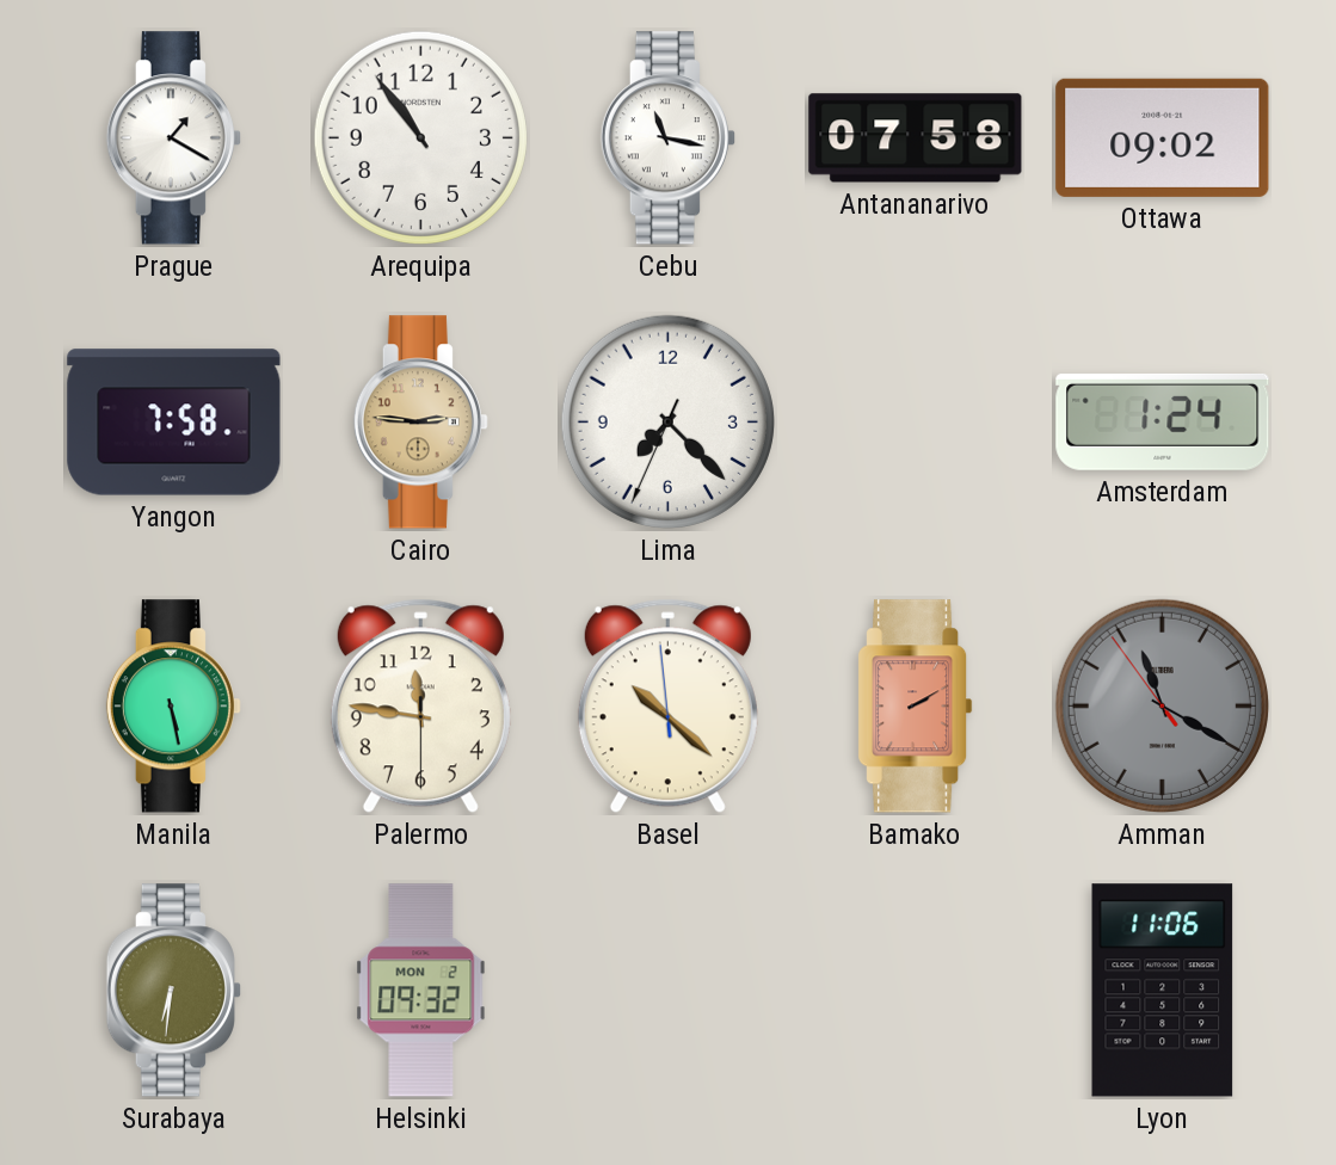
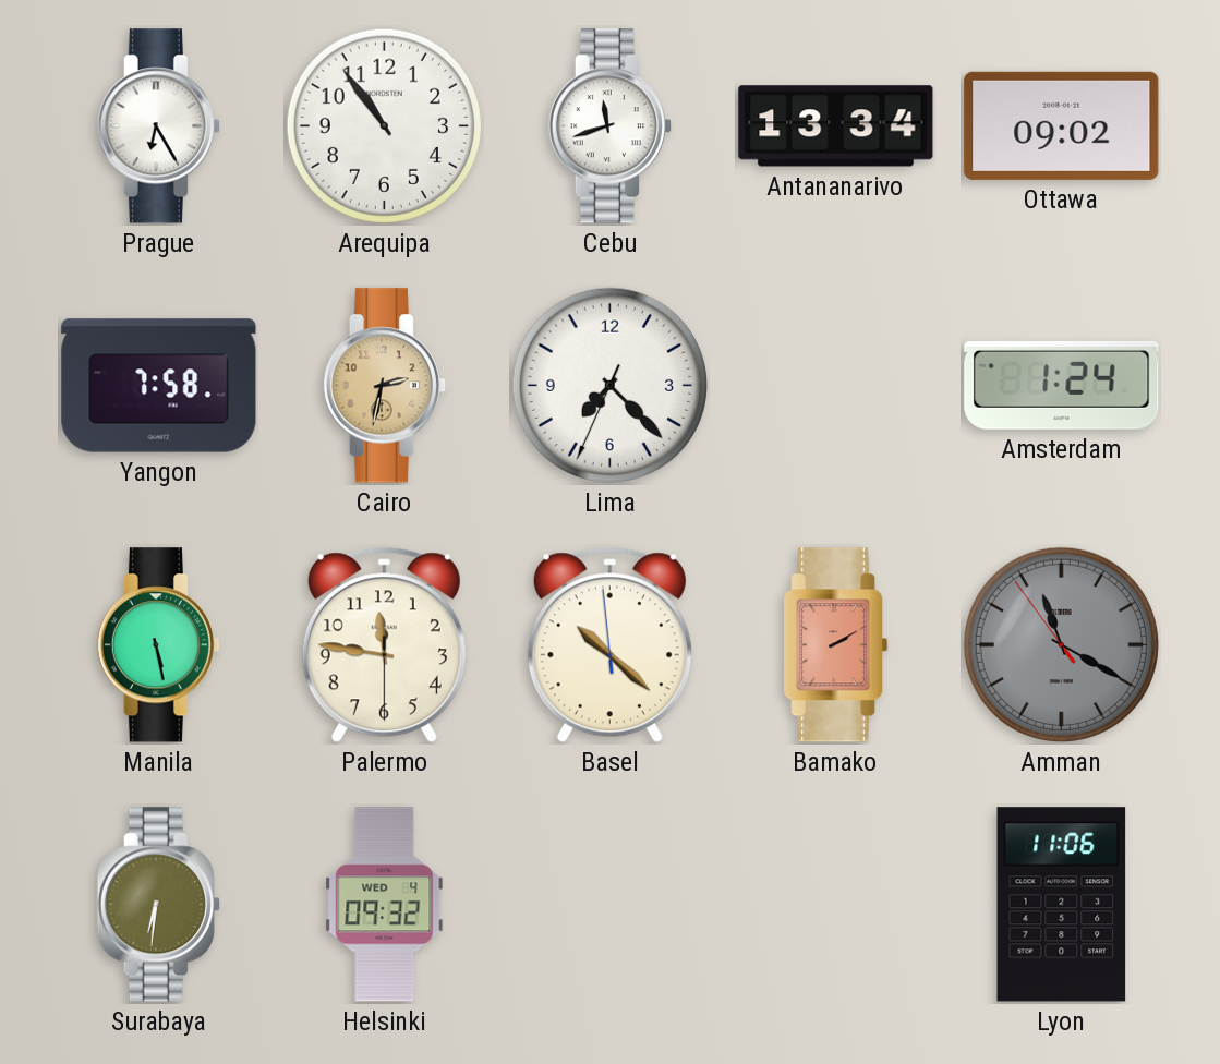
Prague: 1:20 -> 6:25
Cebu: 11:17 -> 11:42
Antananarivo: 07:58 -> 13:34
Cairo: 2:46 -> 2:32
Helsinki date: MON 2 -> WED 4
